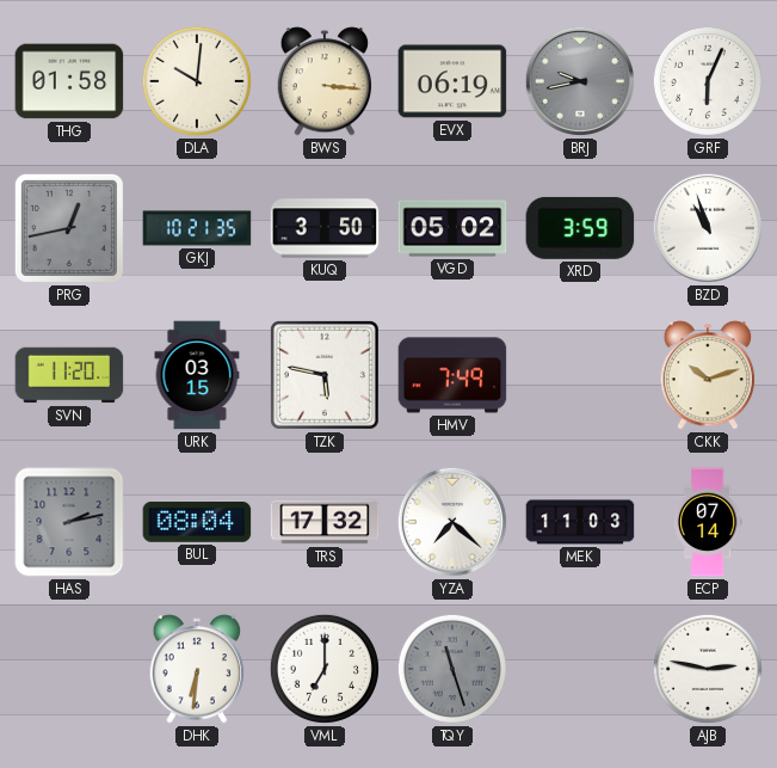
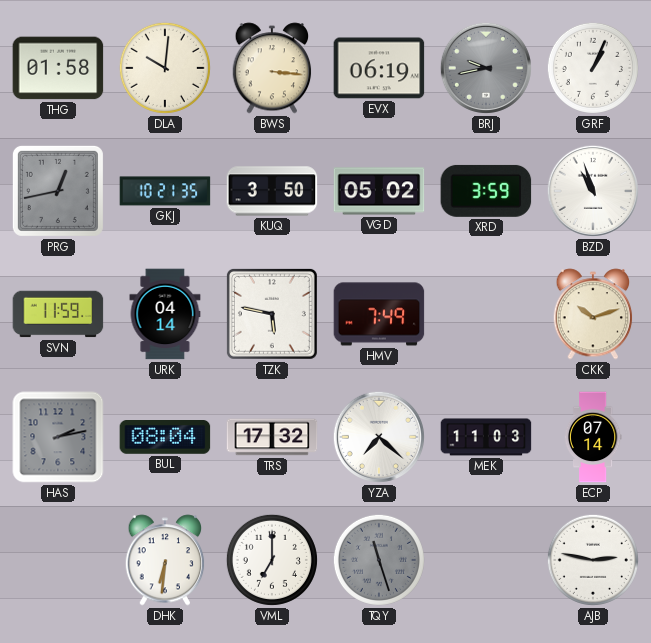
GRF: 6:04 -> 1:04
SVN: 11:20 -> 11:59
URK: 03:15 -> 04:14
